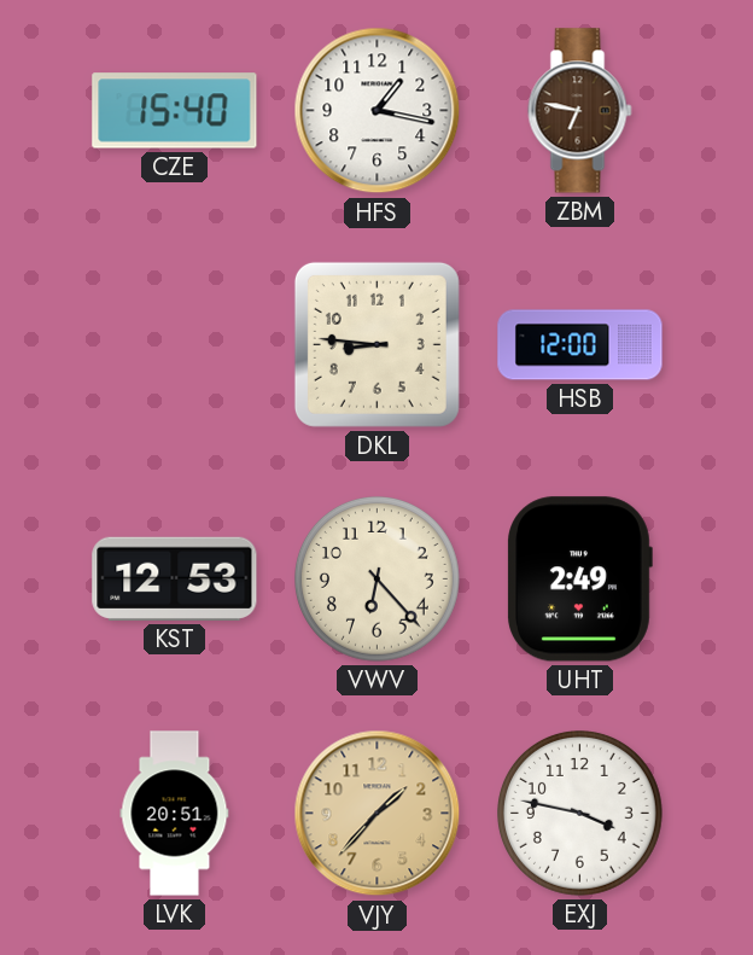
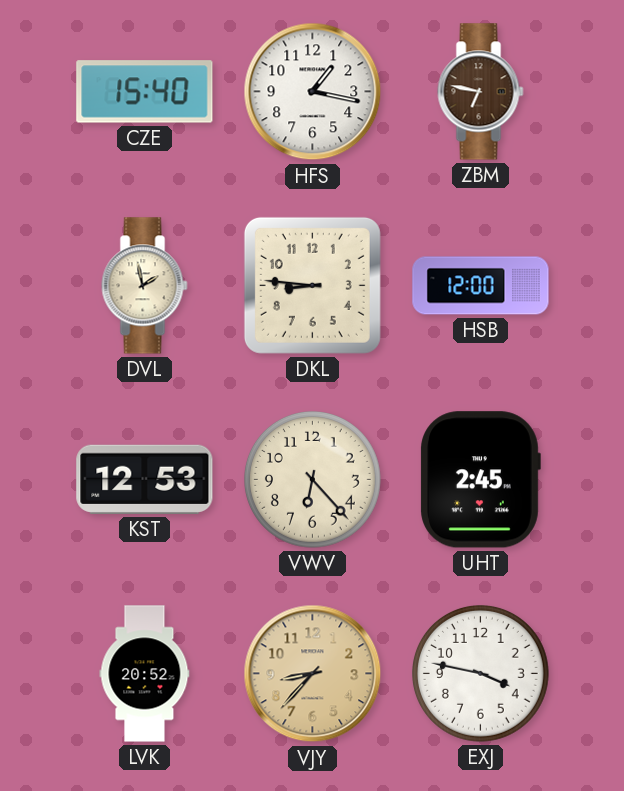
DVL: none -> 1:58
UHT: 2:49 -> 2:45
LVK: 20:51 -> 20:52
VJY: 1:37 -> 8:37
